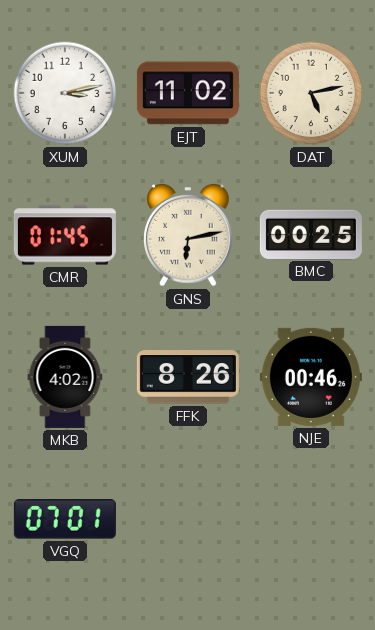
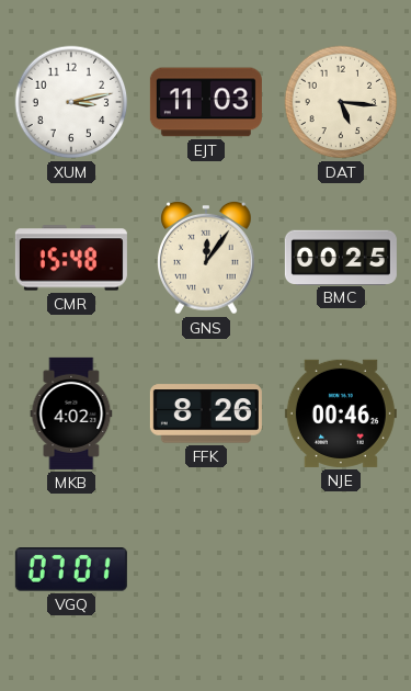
EJT: 11:02 -> 11:03
DAT: 5:13 -> 5:16
CMR: 01:45 -> 15:48
GNS: 6:13 -> 12:06
